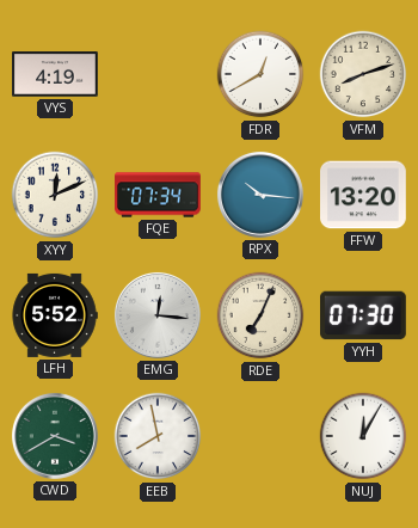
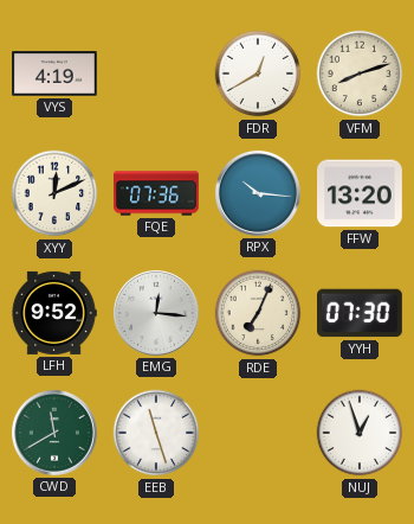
FQE: 07:34 -> 07:36
LFH: 5:52 -> 9:52
CWD: 3:40 -> 11:40
EEB: 7:58 -> 11:27
NUJ: 12:05 -> 12:57
